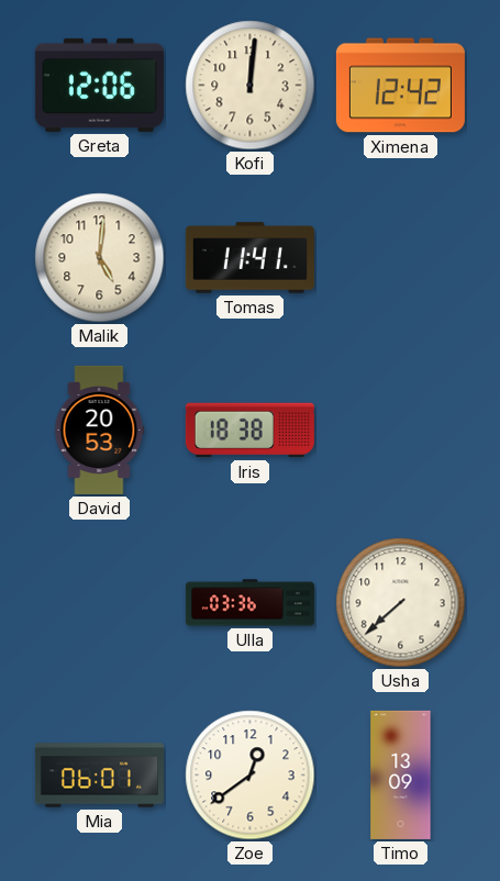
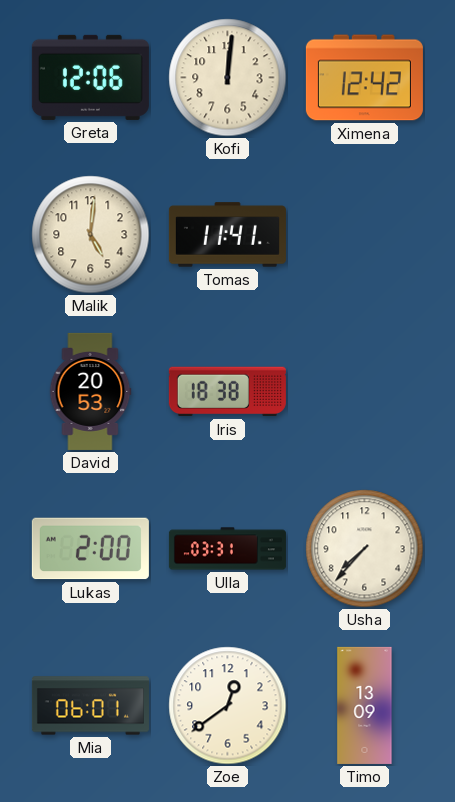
Lukas: none -> 2:00
Ulla: 03:36 -> 03:31
Usha: 7:38 -> 7:37
